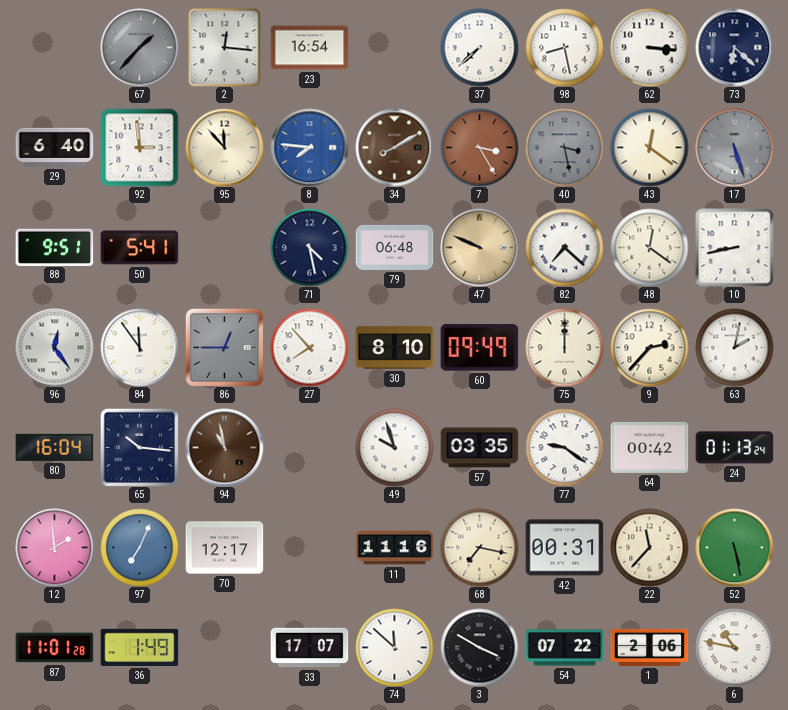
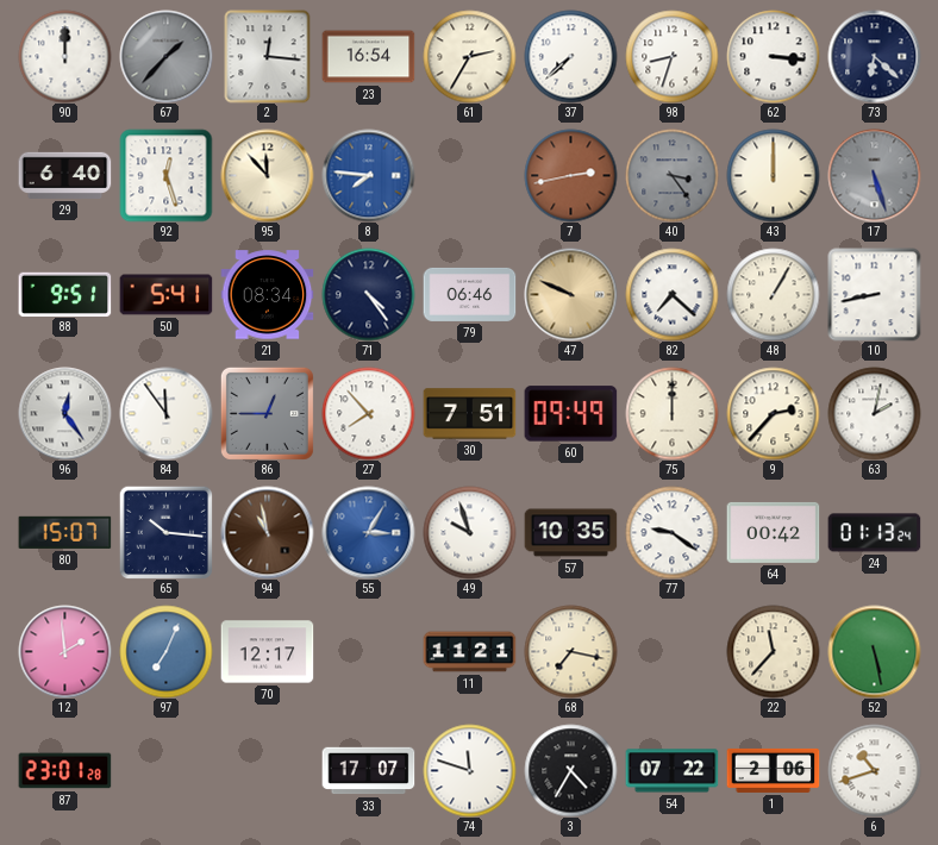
90: none -> 12:00
61: none -> 2:35
98: 8:28 -> 8:33
92: 2:59 -> 12:27
34: 8:10 -> none
7: 3:25 -> 2:43
40: 3:28 -> 3:24
43: 12:21 -> 12:00
21: none -> 08:34
71: 4:28 -> 4:24
79: 06:48 -> 06:46
48: 12:21 -> 1:05
30: 8:10 -> 7:51
80: 16:04 -> 15:07
55: none -> 3:05
57: 03:35 -> 10:35
11: 11:16 -> 11:21
42: 00:31 -> none
87: 11:01 -> 23:01
36: 1:49 -> none
74: 11:52 -> 11:48
3: 3:50 -> 4:35
6: 10:47 -> 10:42
